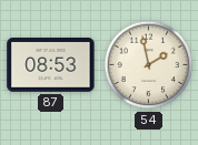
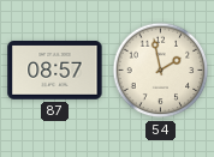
87: 08:53 -> 08:57
